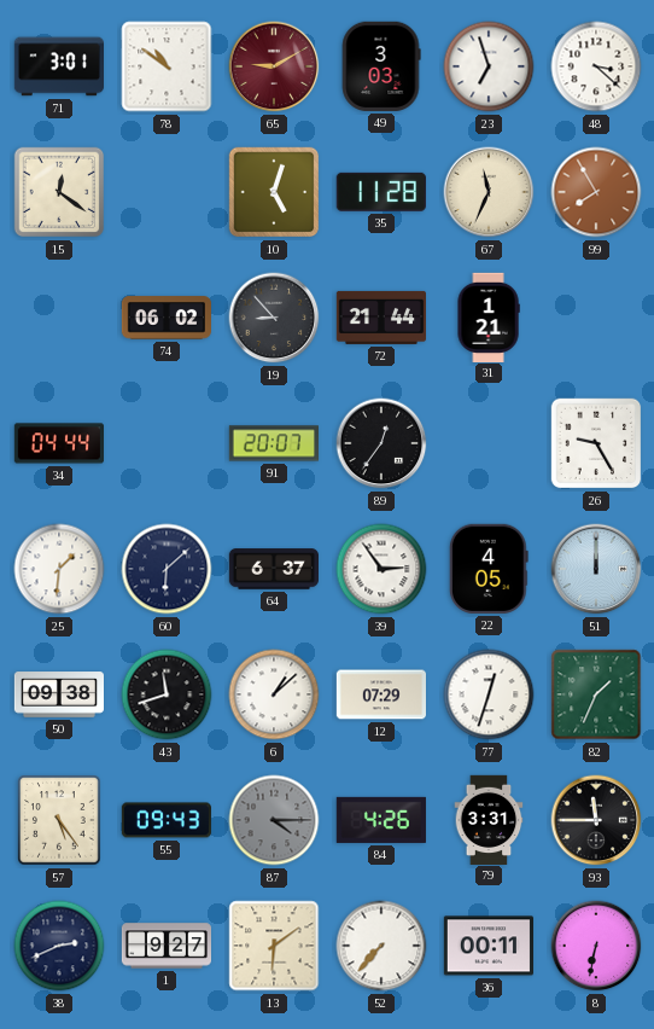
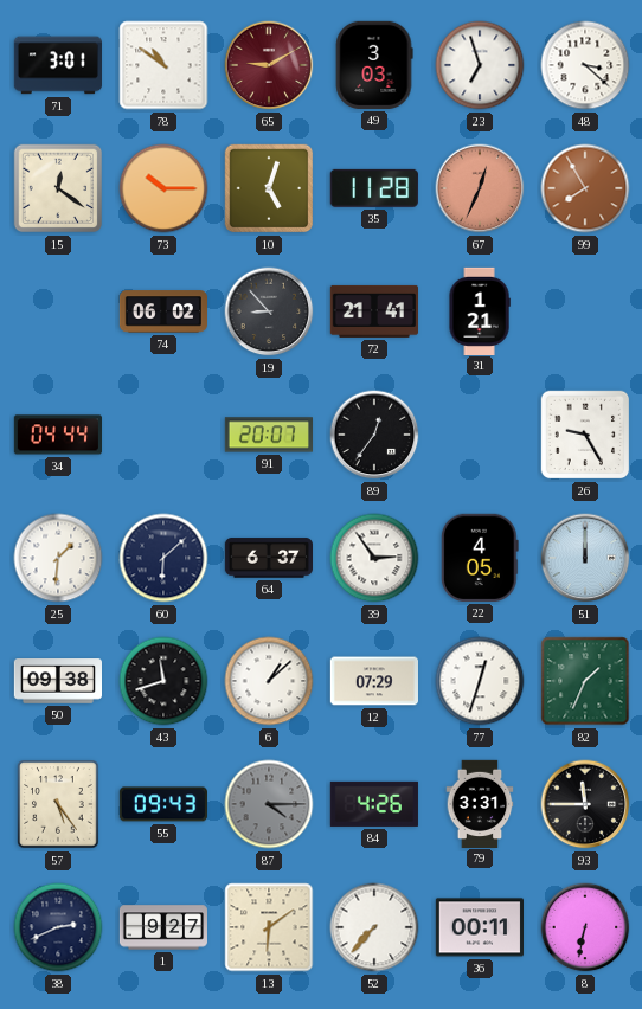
73: none -> 10:15
67: 11:34 -> 12:34
67 dial: cream -> salmon
72: 21:44 -> 21:41
